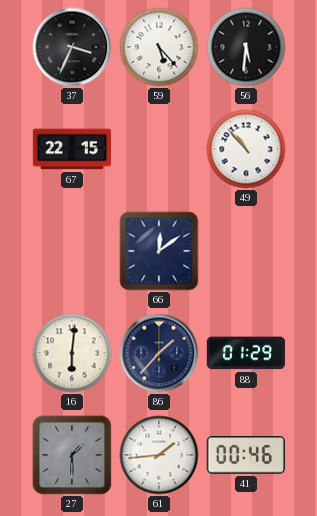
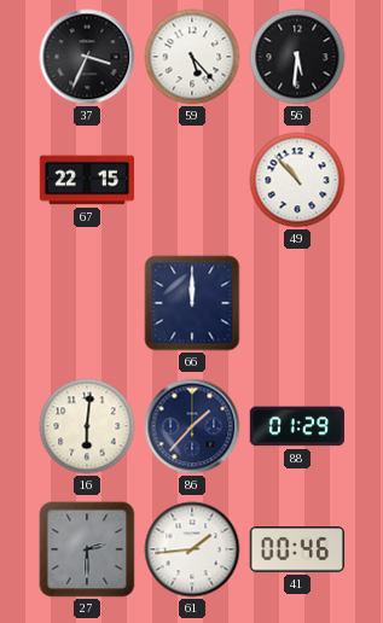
66: 12:09 -> 12:00
27: 1:30 -> 2:30
